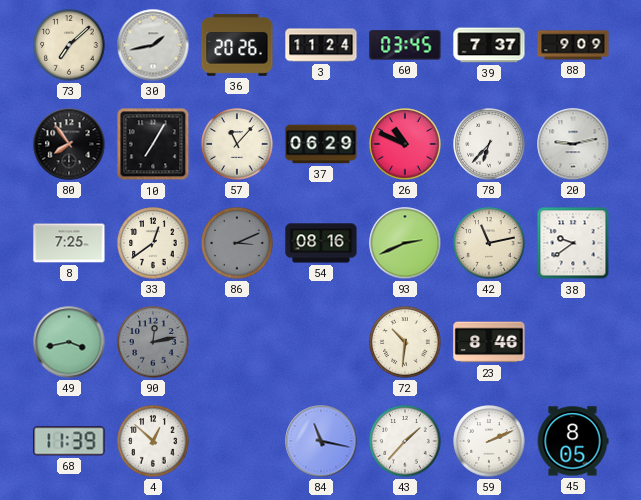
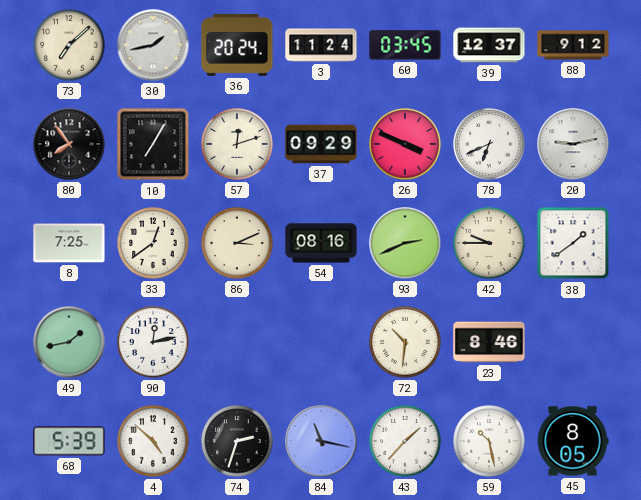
36: 20:26 -> 20:24
39: 7:37 -> 12:37
88: 9:09 -> 9:12
57: 11:07 -> 12:12
37: 06:29 -> 09:29
26: 10:49 -> 3:49
78: 6:37 -> 6:41
86 dial: grey -> cream
42: 11:13 -> 9:45
38: 9:39 -> 1:39
49: 3:43 -> 1:43
90 dial: grey -> white
68: 11:39 -> 5:39
4: 12:52 -> 4:52
74: none -> 2:33
59: 2:11 -> 10:28
